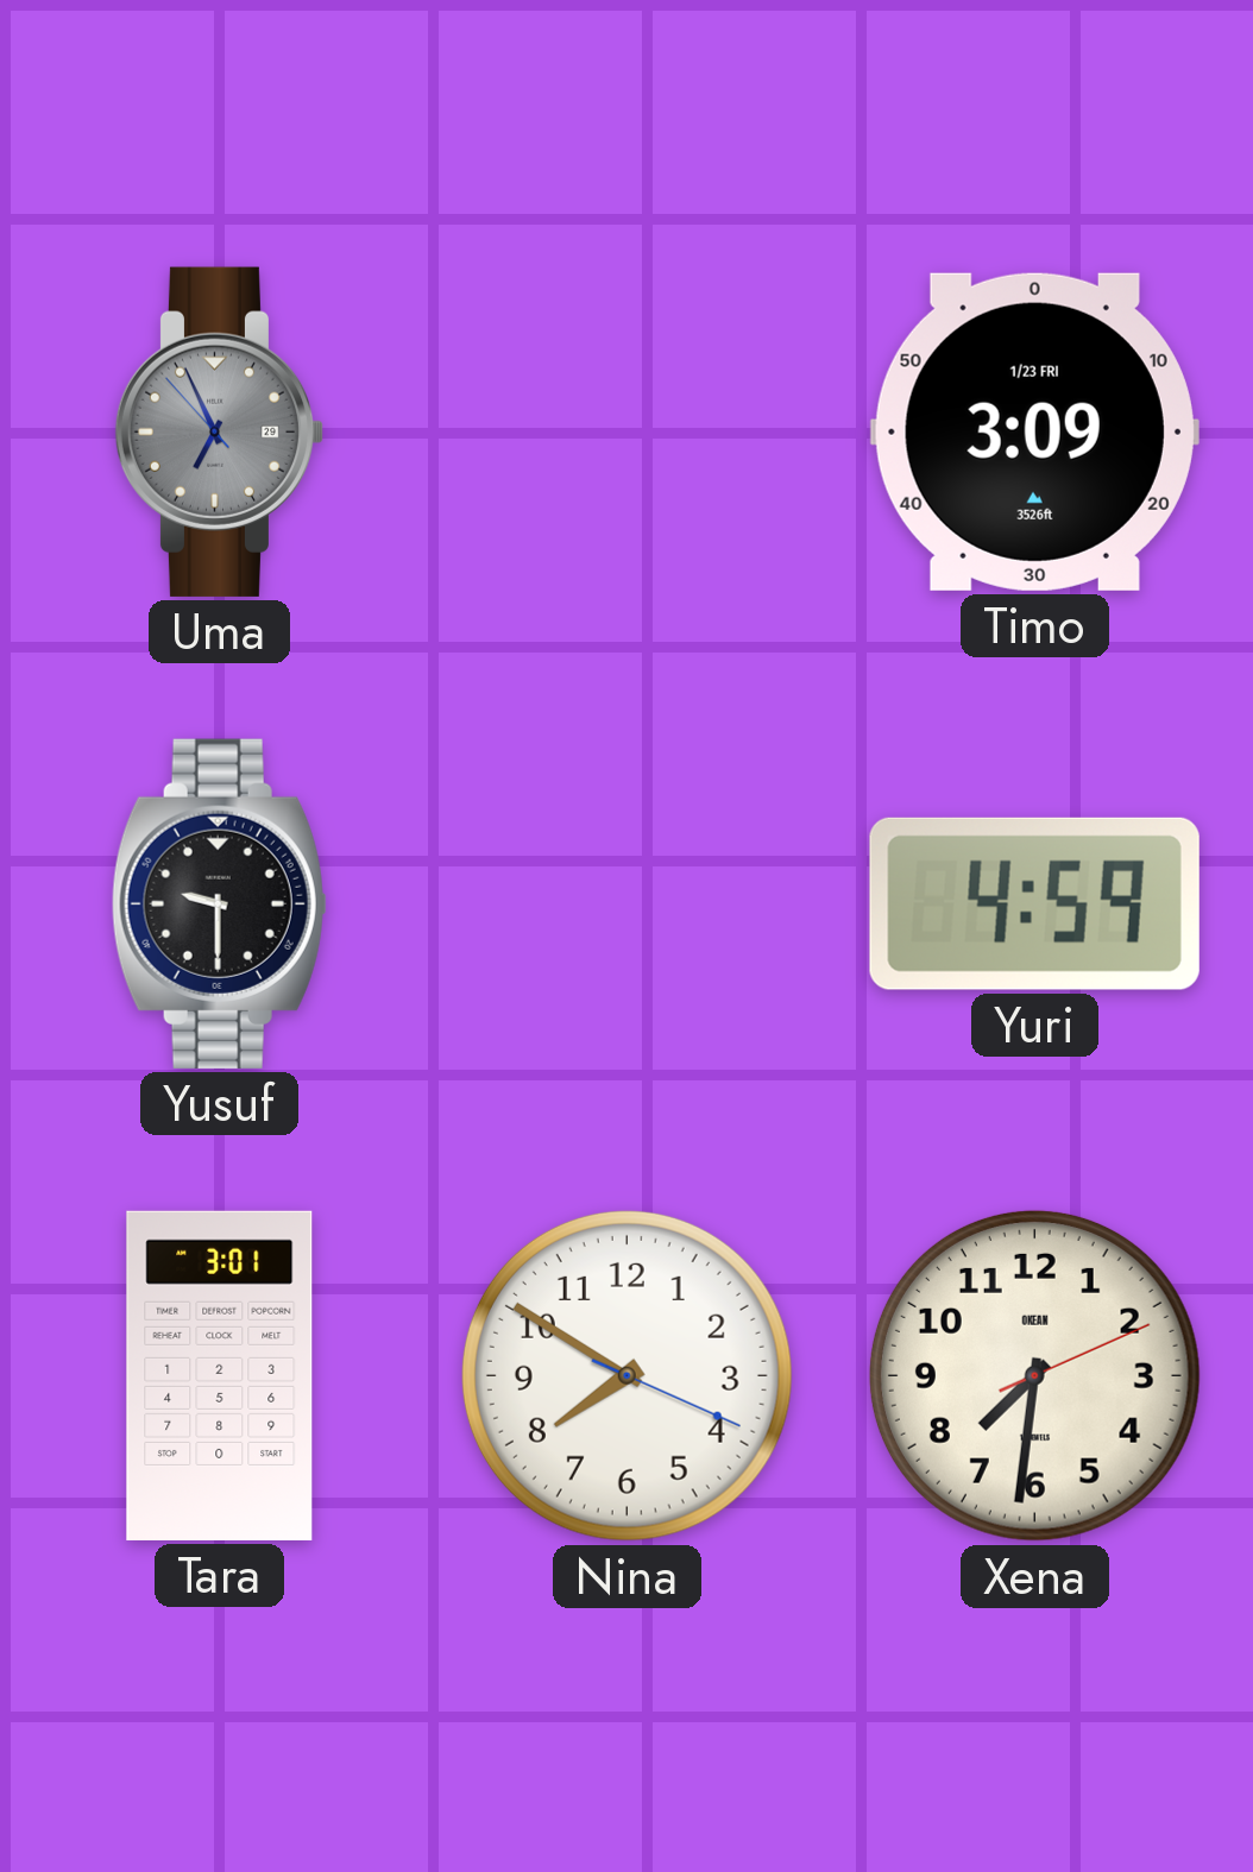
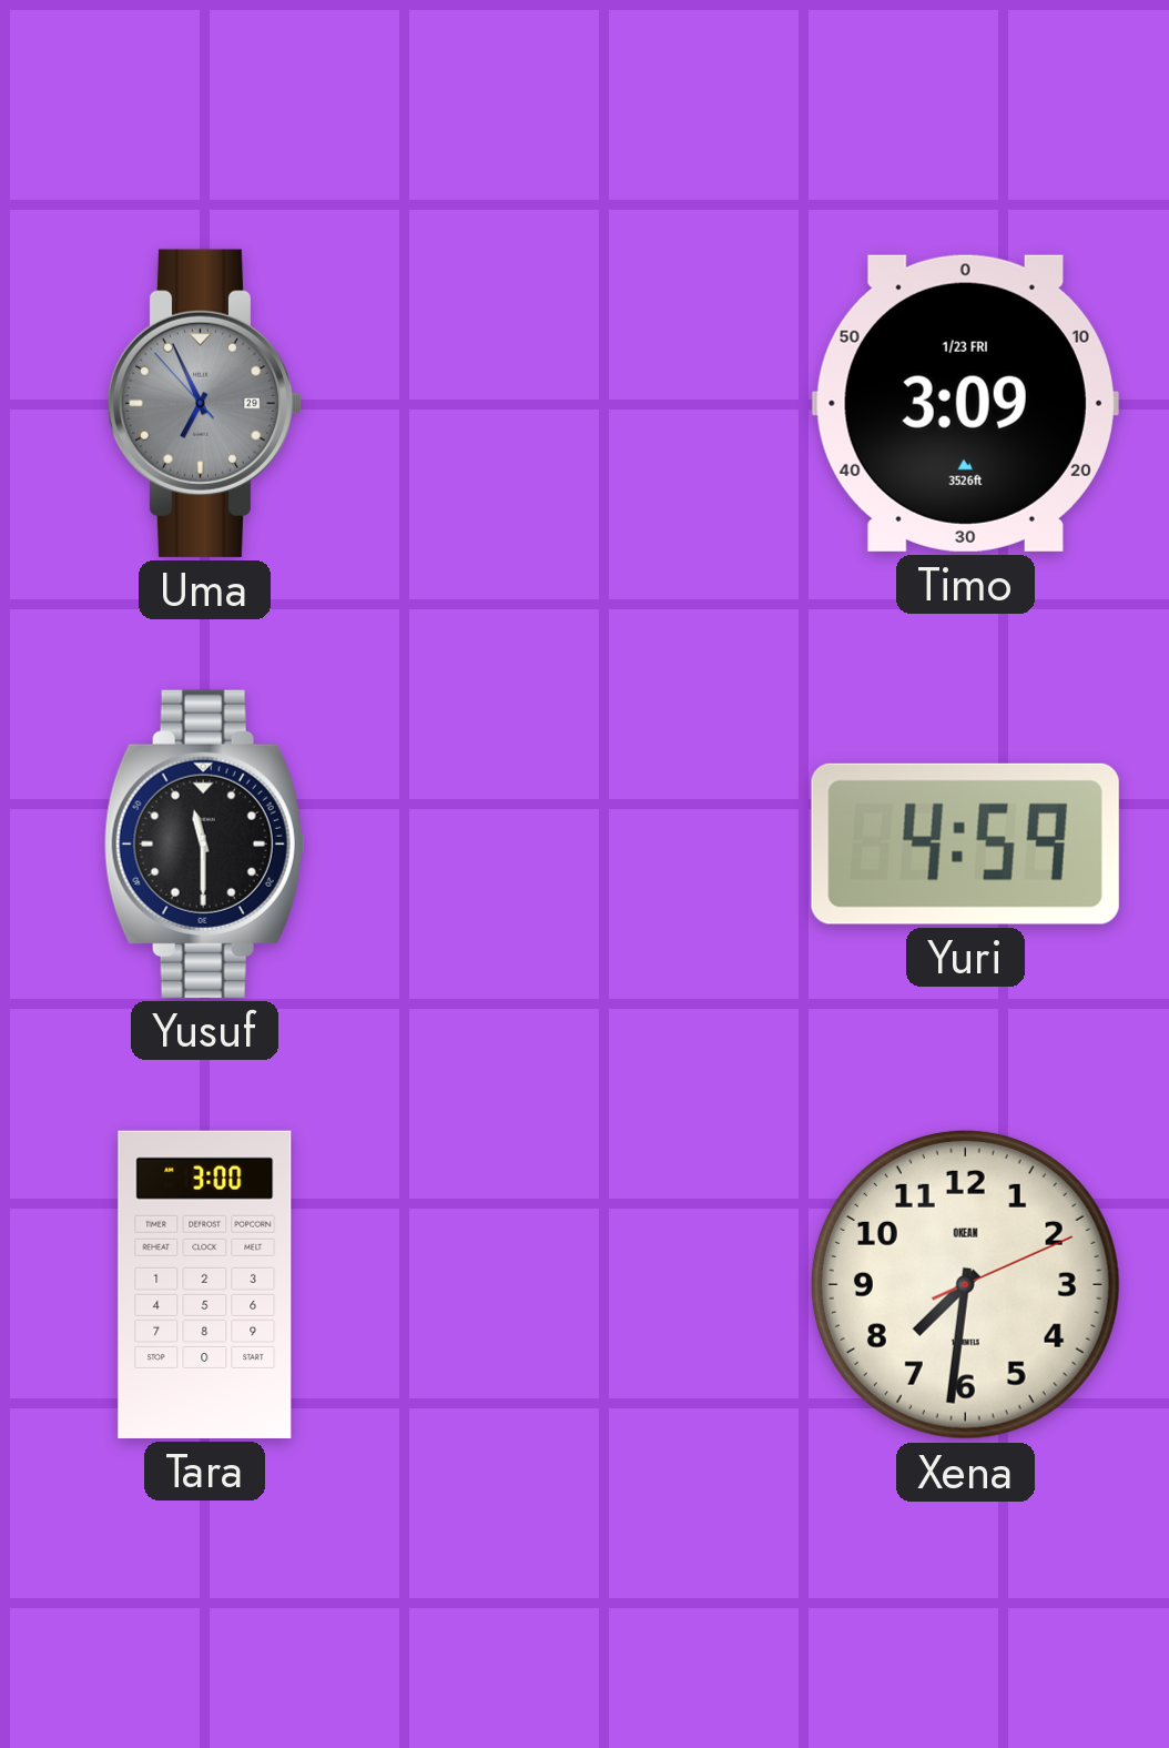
Yusuf: 9:30 -> 11:30
Tara: 3:01 -> 3:00
Nina: 7:50 -> none
